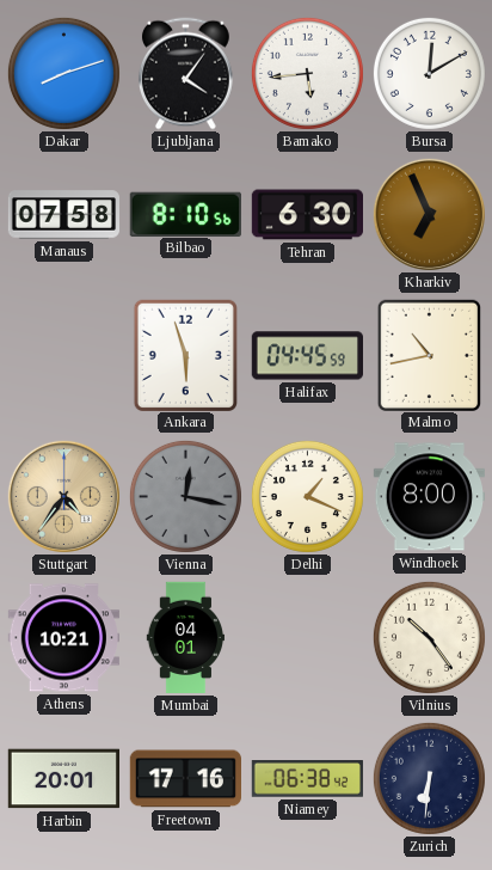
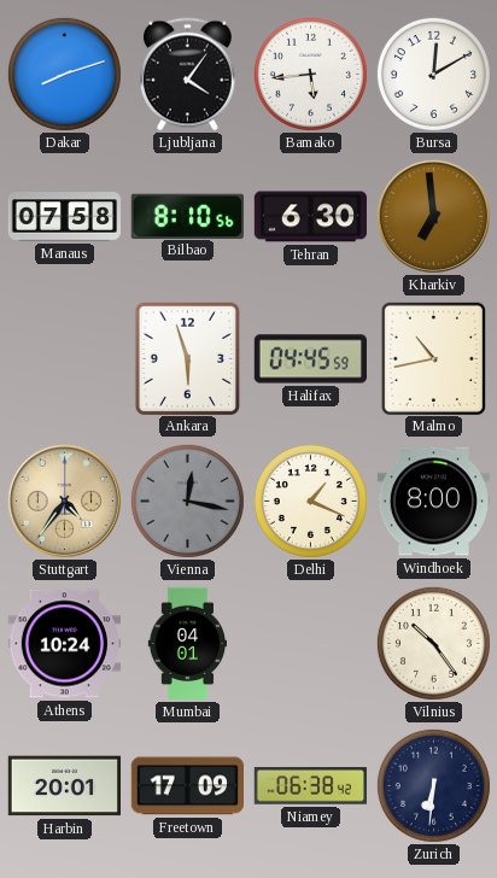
Kharkiv: 6:56 -> 6:59
Athens: 10:21 -> 10:24
Freetown: 17:16 -> 17:09
